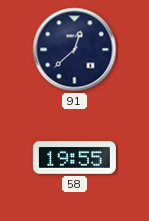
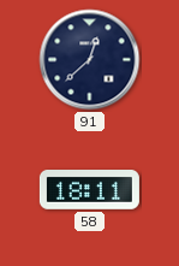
58: 19:55 -> 18:11
